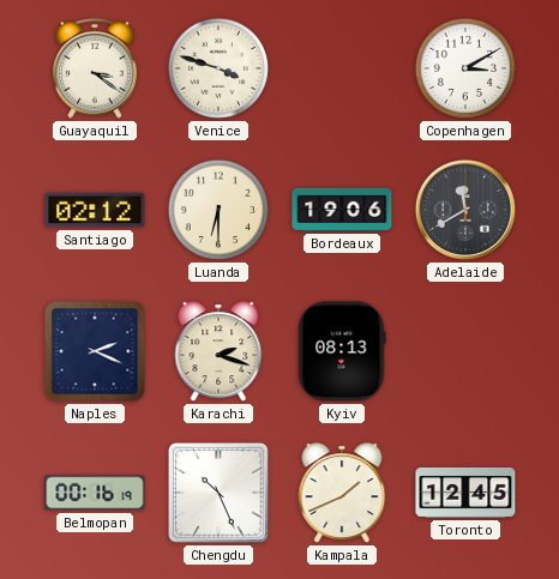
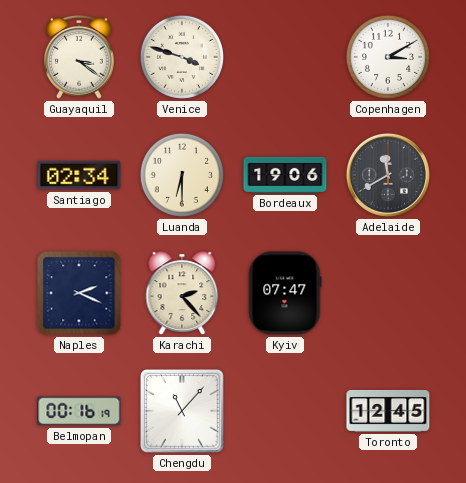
Santiago: 02:12 -> 02:34
Karachi: 2:18 -> 2:23
Kyiv: 08:13 -> 07:47
Chengdu: 10:26 -> 11:07
Kampala: 1:41 -> none
